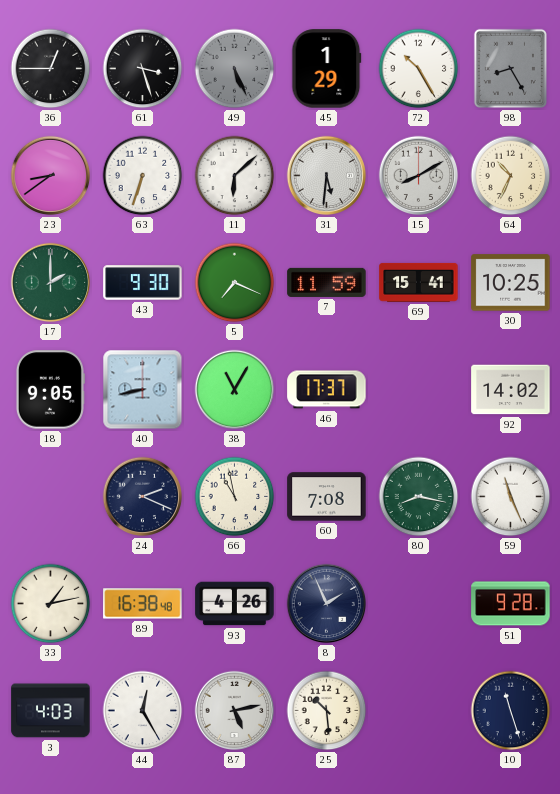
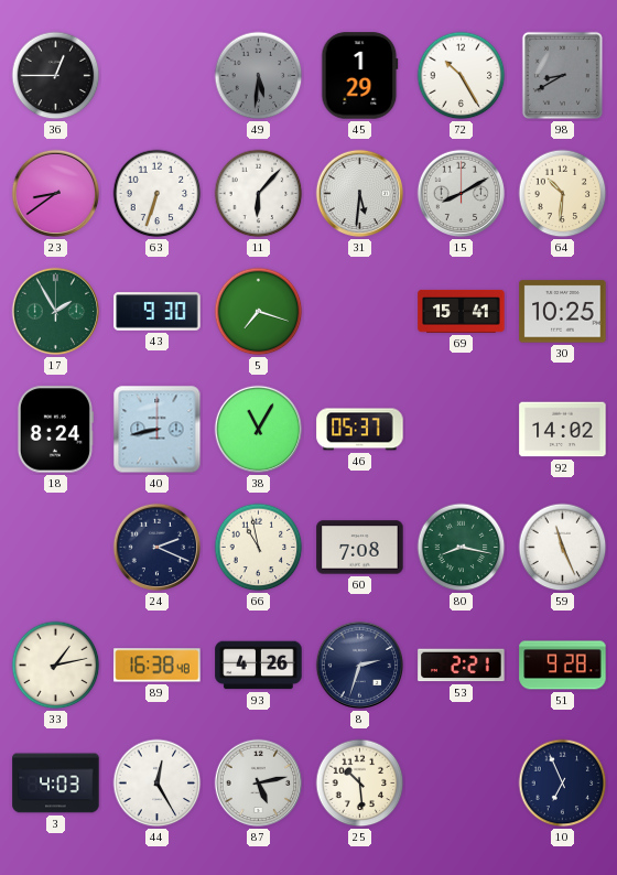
61: 3:27 -> none
49: 5:26 -> 5:31
98: 8:25 -> 8:40
11: 6:08 -> 6:07
64: 10:34 -> 10:31
17: 2:00 -> 1:55
5: 7:19 -> 7:18
7: 11:59 -> none
18: 9:05 -> 8:24
46: 17:37 -> 05:37
8: 1:56 -> 2:33
53: none -> 2:21
10: 11:27 -> 6:56
